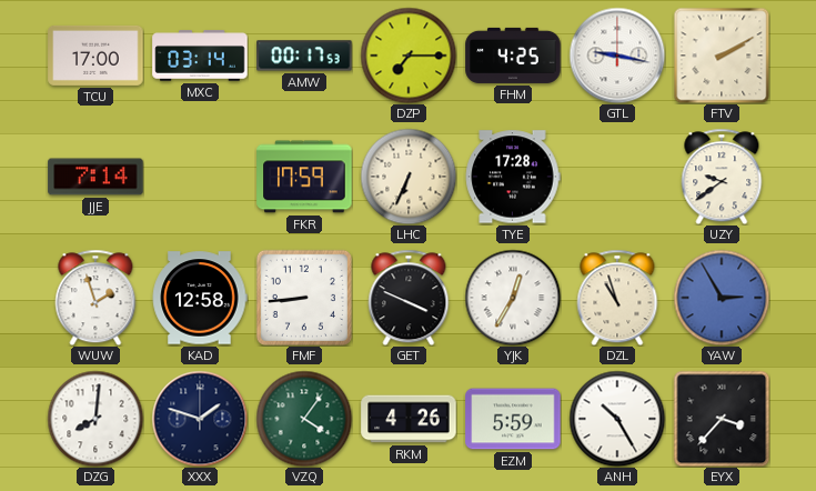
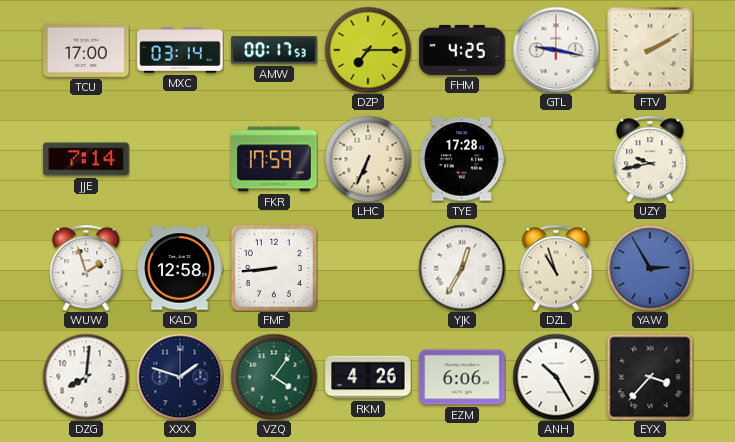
UZY: 9:39 -> 9:43
GET: 3:49 -> none
EZM: 5:59 -> 6:06
